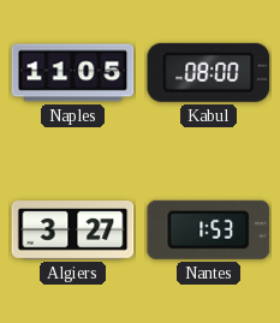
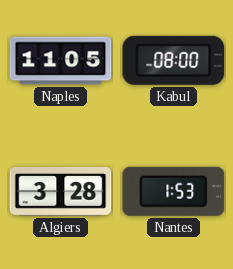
Algiers: 3:27 -> 3:28
